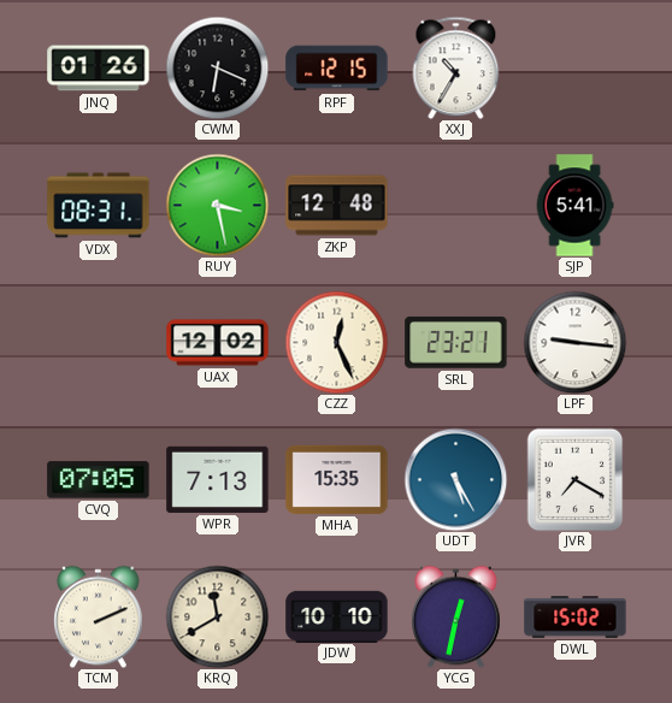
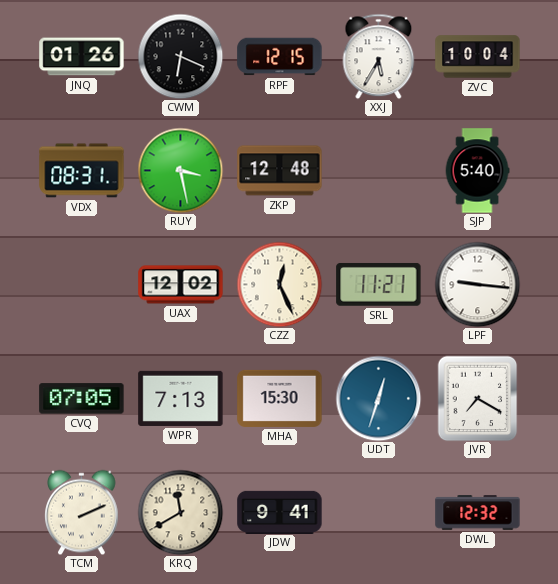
XXJ: 10:35 -> 5:35
ZVC: none -> 10:04
SJP: 5:41 -> 5:40
SRL: 23:21 -> 11:21
MHA: 15:35 -> 15:30
UDT: 5:25 -> 12:33
JDW: 10:10 -> 9:41
YCG: 12:32 -> none
DWL: 15:02 -> 12:32
